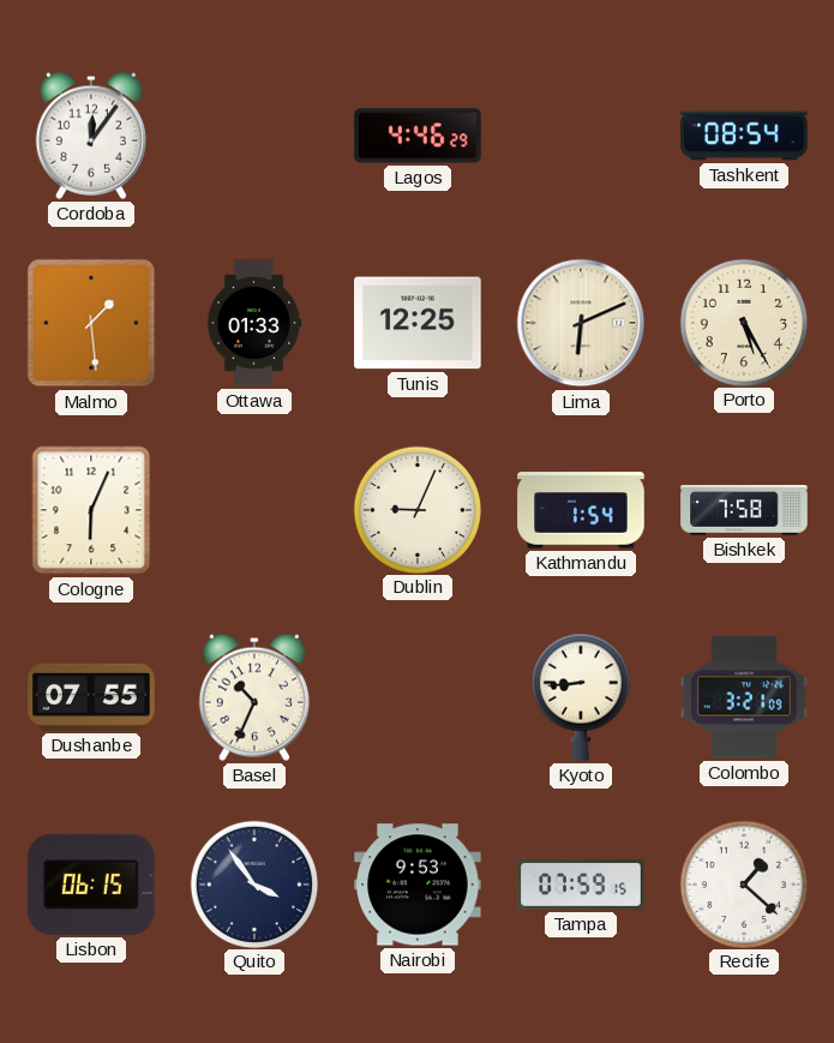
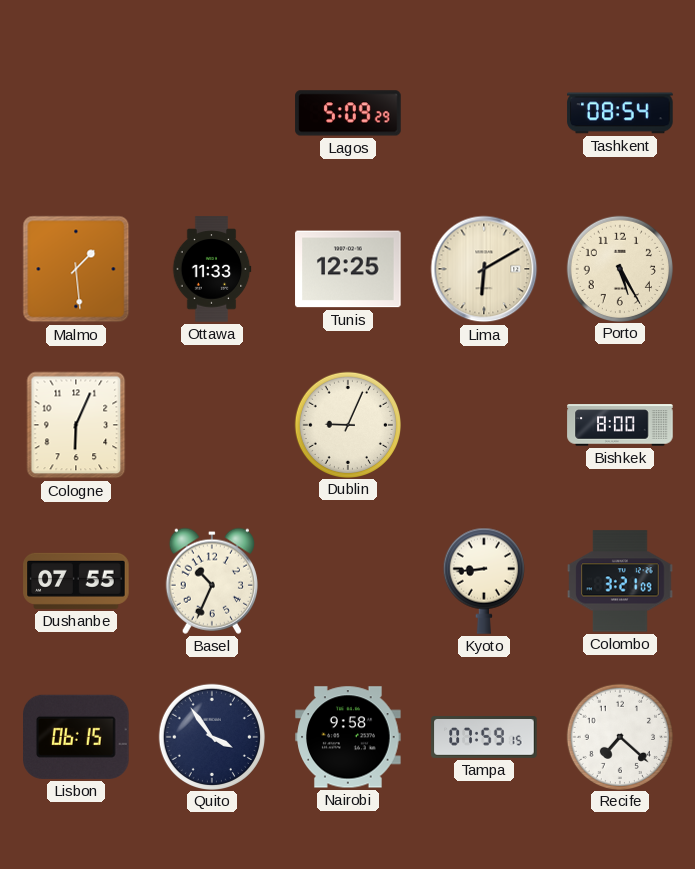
Cordoba: 12:06 -> none
Lagos: 4:46 -> 5:09
Ottawa: 01:33 -> 11:33
Lima: 6:11 -> 6:10
Kathmandu: 1:54 -> none
Bishkek: 7:58 -> 8:00
Nairobi: 9:53 -> 9:58
Recife: 1:22 -> 7:22
